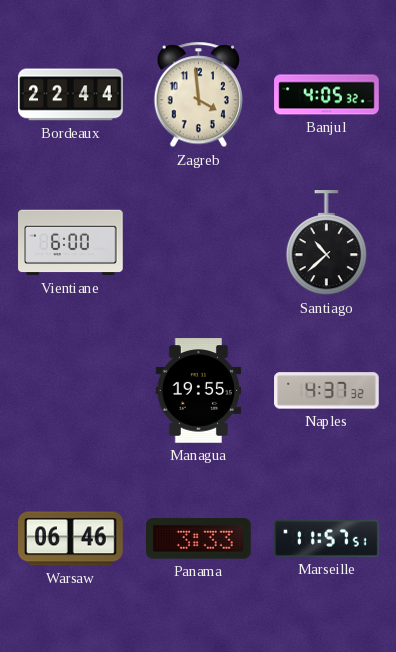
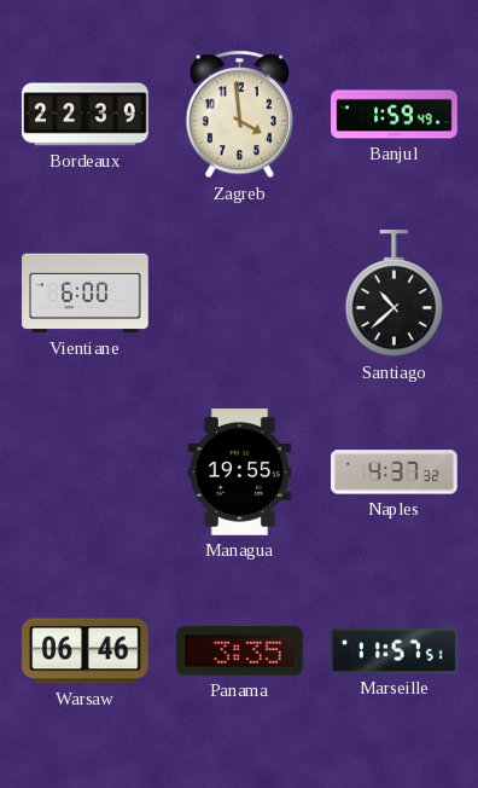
Bordeaux: 22:44 -> 22:39
Banjul: 4:05 -> 1:59
Panama: 3:33 -> 3:35
